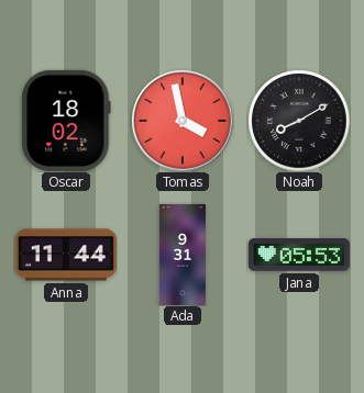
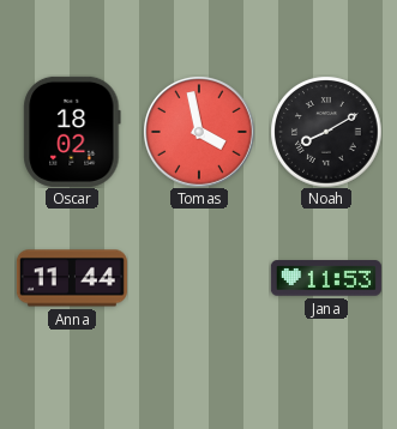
Ada: 9:31 -> none
Jana: 05:53 -> 11:53
